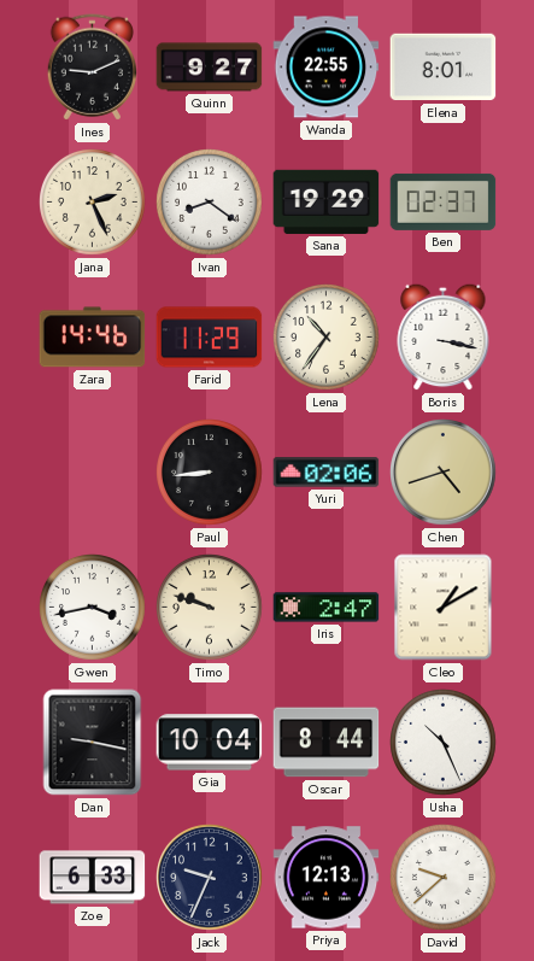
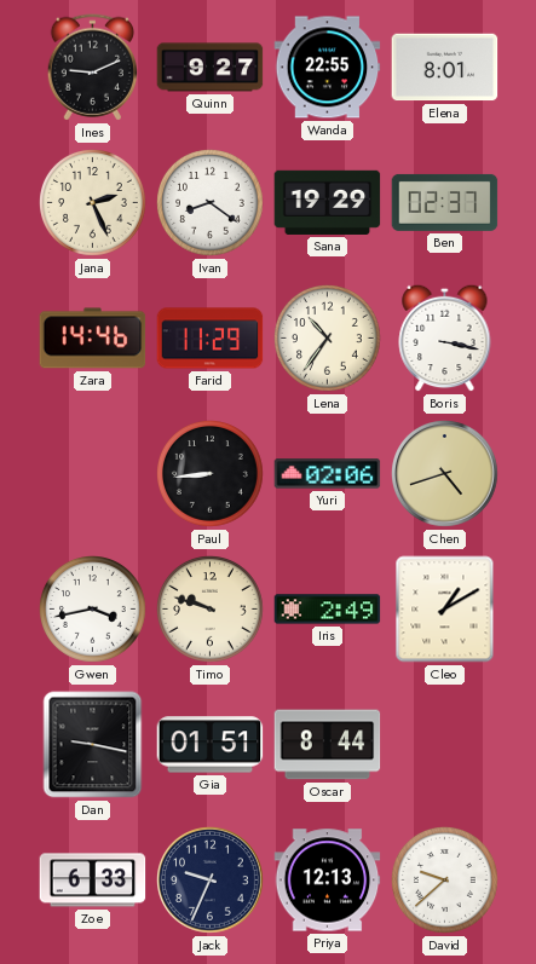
Iris: 2:47 -> 2:49
Gia: 10:04 -> 01:51
Usha: 10:26 -> none
